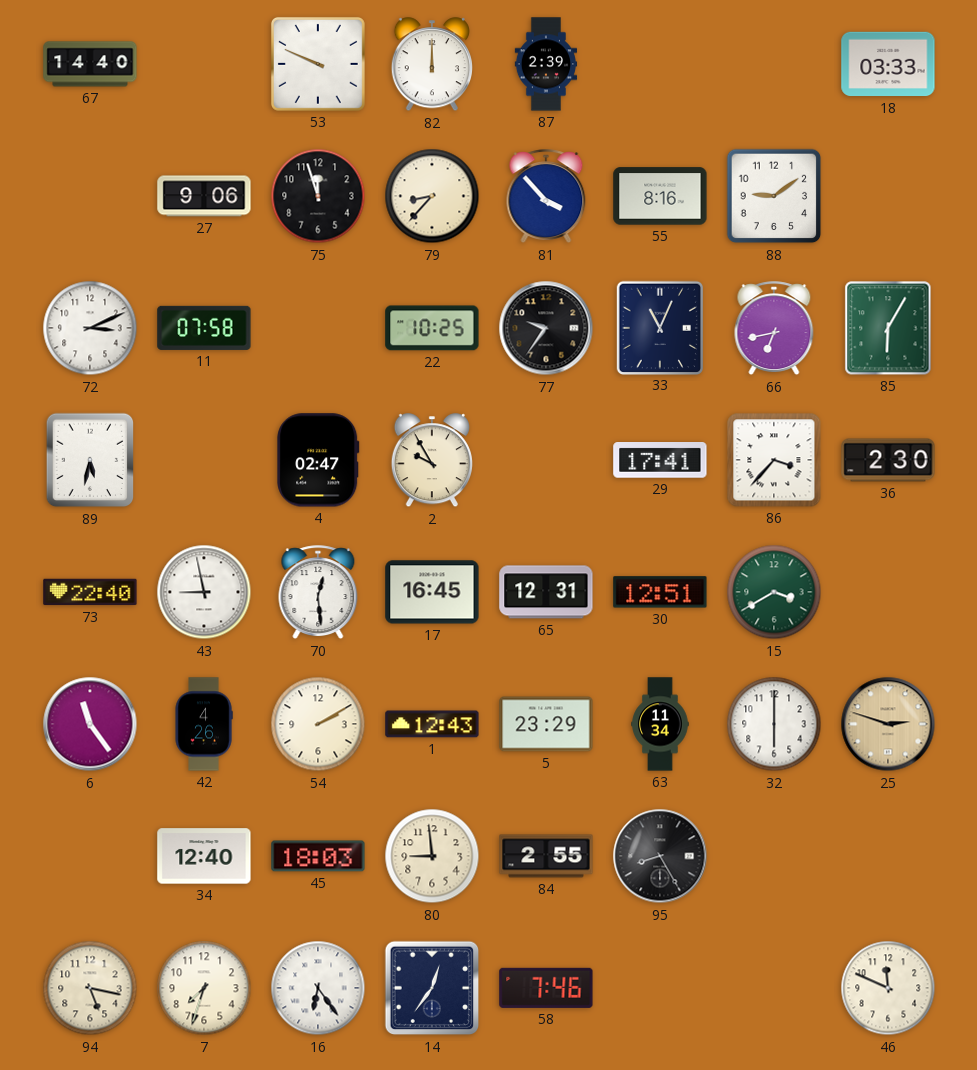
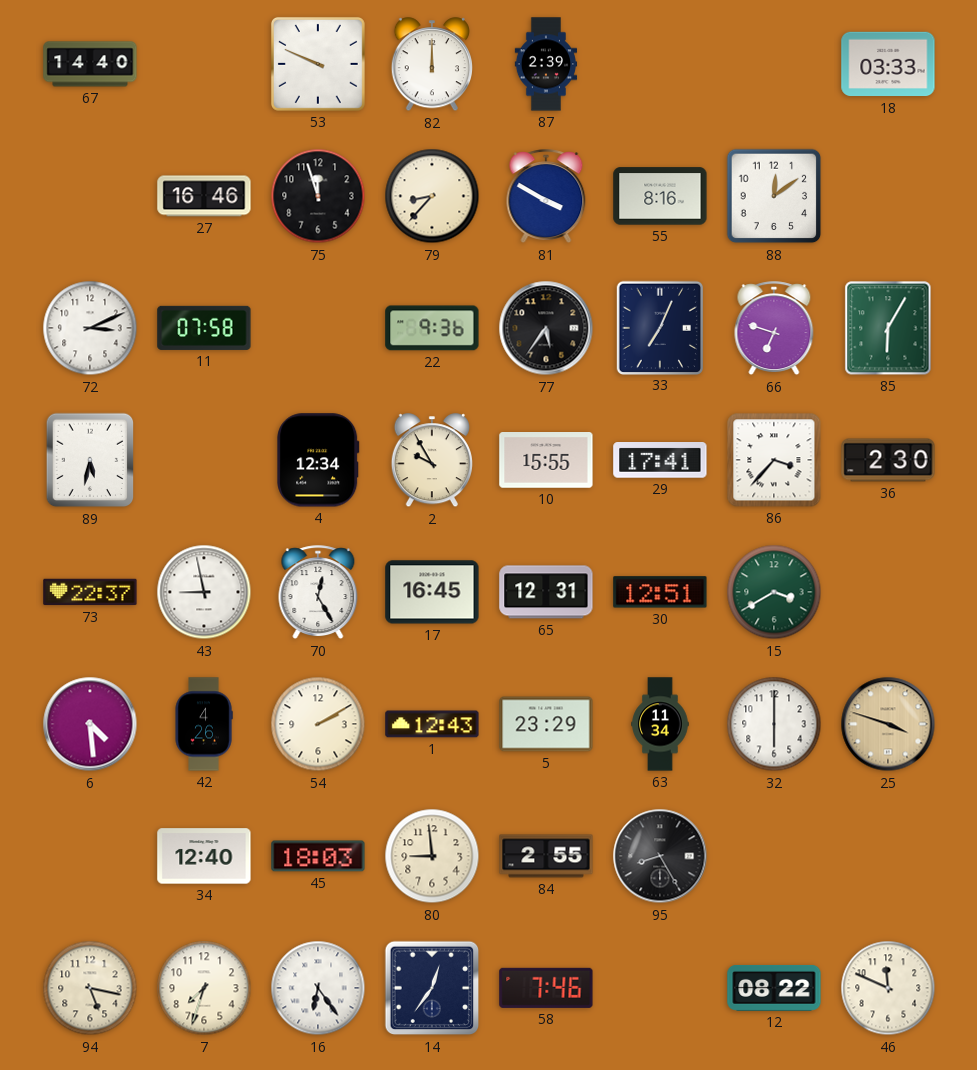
27: 9:06 -> 16:46
81: 3:53 -> 3:50
88: 9:09 -> 12:09
22: 10:25 -> 9:36
77: 9:36 -> 5:36
33: 11:04 -> 7:04
66: 6:43 -> 6:48
4: 02:47 -> 12:34
10: none -> 15:55
73: 22:40 -> 22:37
70: 12:29 -> 12:25
6: 11:24 -> 4:29
25: 2:48 -> 3:48
12: none -> 08:22
